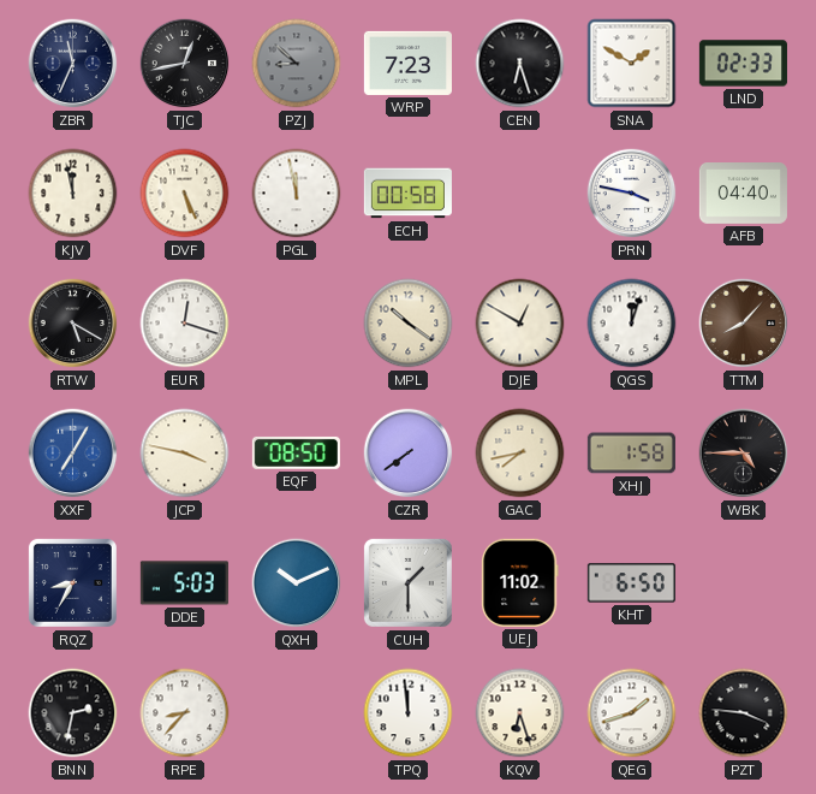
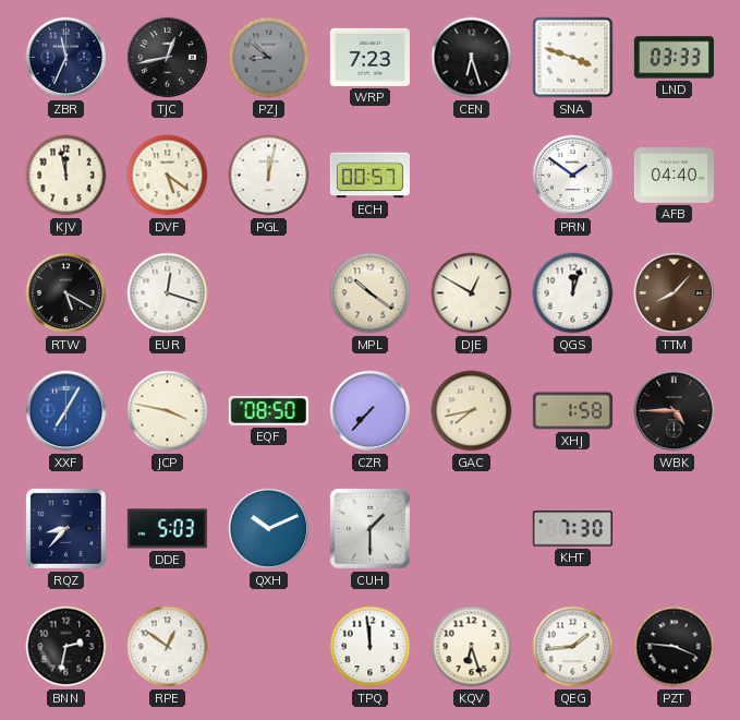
SNA: 1:50 -> 3:48
LND: 02:33 -> 03:33
DVF: 5:26 -> 5:21
PGL: 11:58 -> 12:02
ECH: 00:58 -> 00:57
PRN: 3:47 -> 1:51
CZR: 7:39 -> 7:37
RQZ: 8:35 -> 8:37
UEJ: 11:02 -> none
KHT: 6:50 -> 7:30
RPE: 8:37 -> 12:51
QEG: 1:42 -> 1:44
